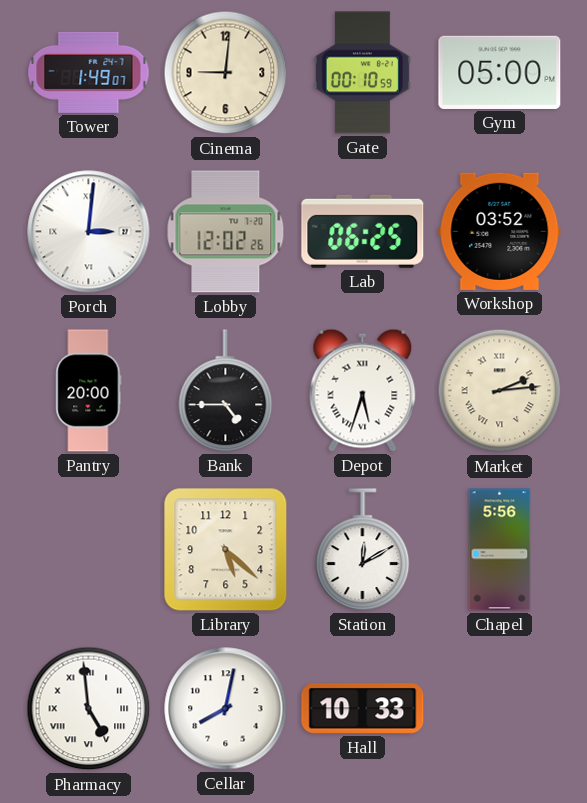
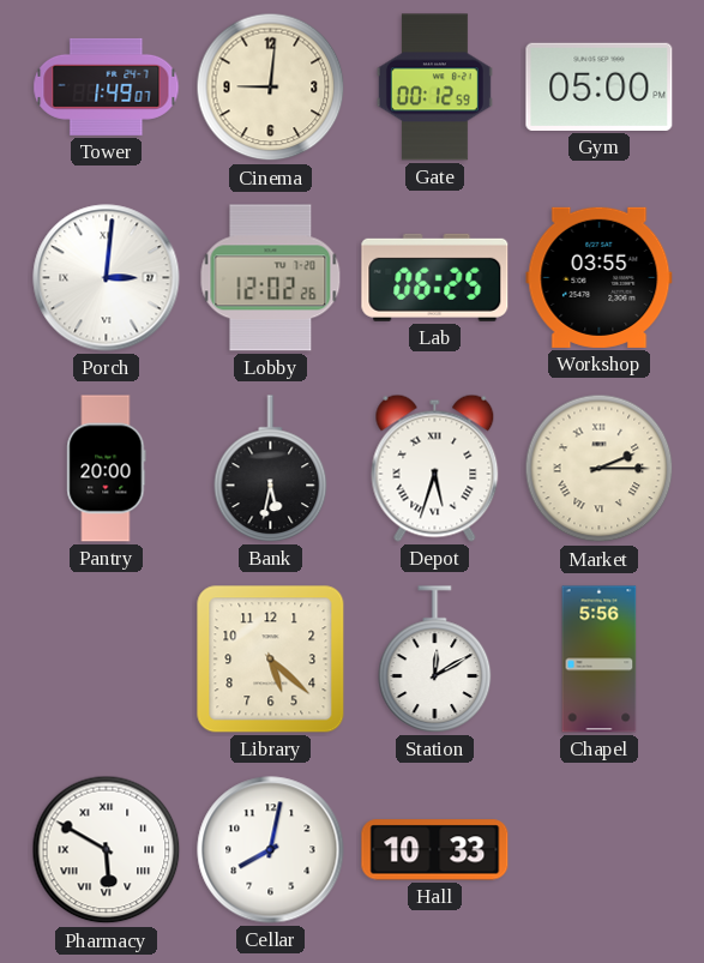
Gate: 00:10 -> 00:12
Workshop: 03:52 -> 03:55
Bank: 4:45 -> 5:32
Market: 2:14 -> 2:15
Pharmacy: 4:59 -> 5:50
